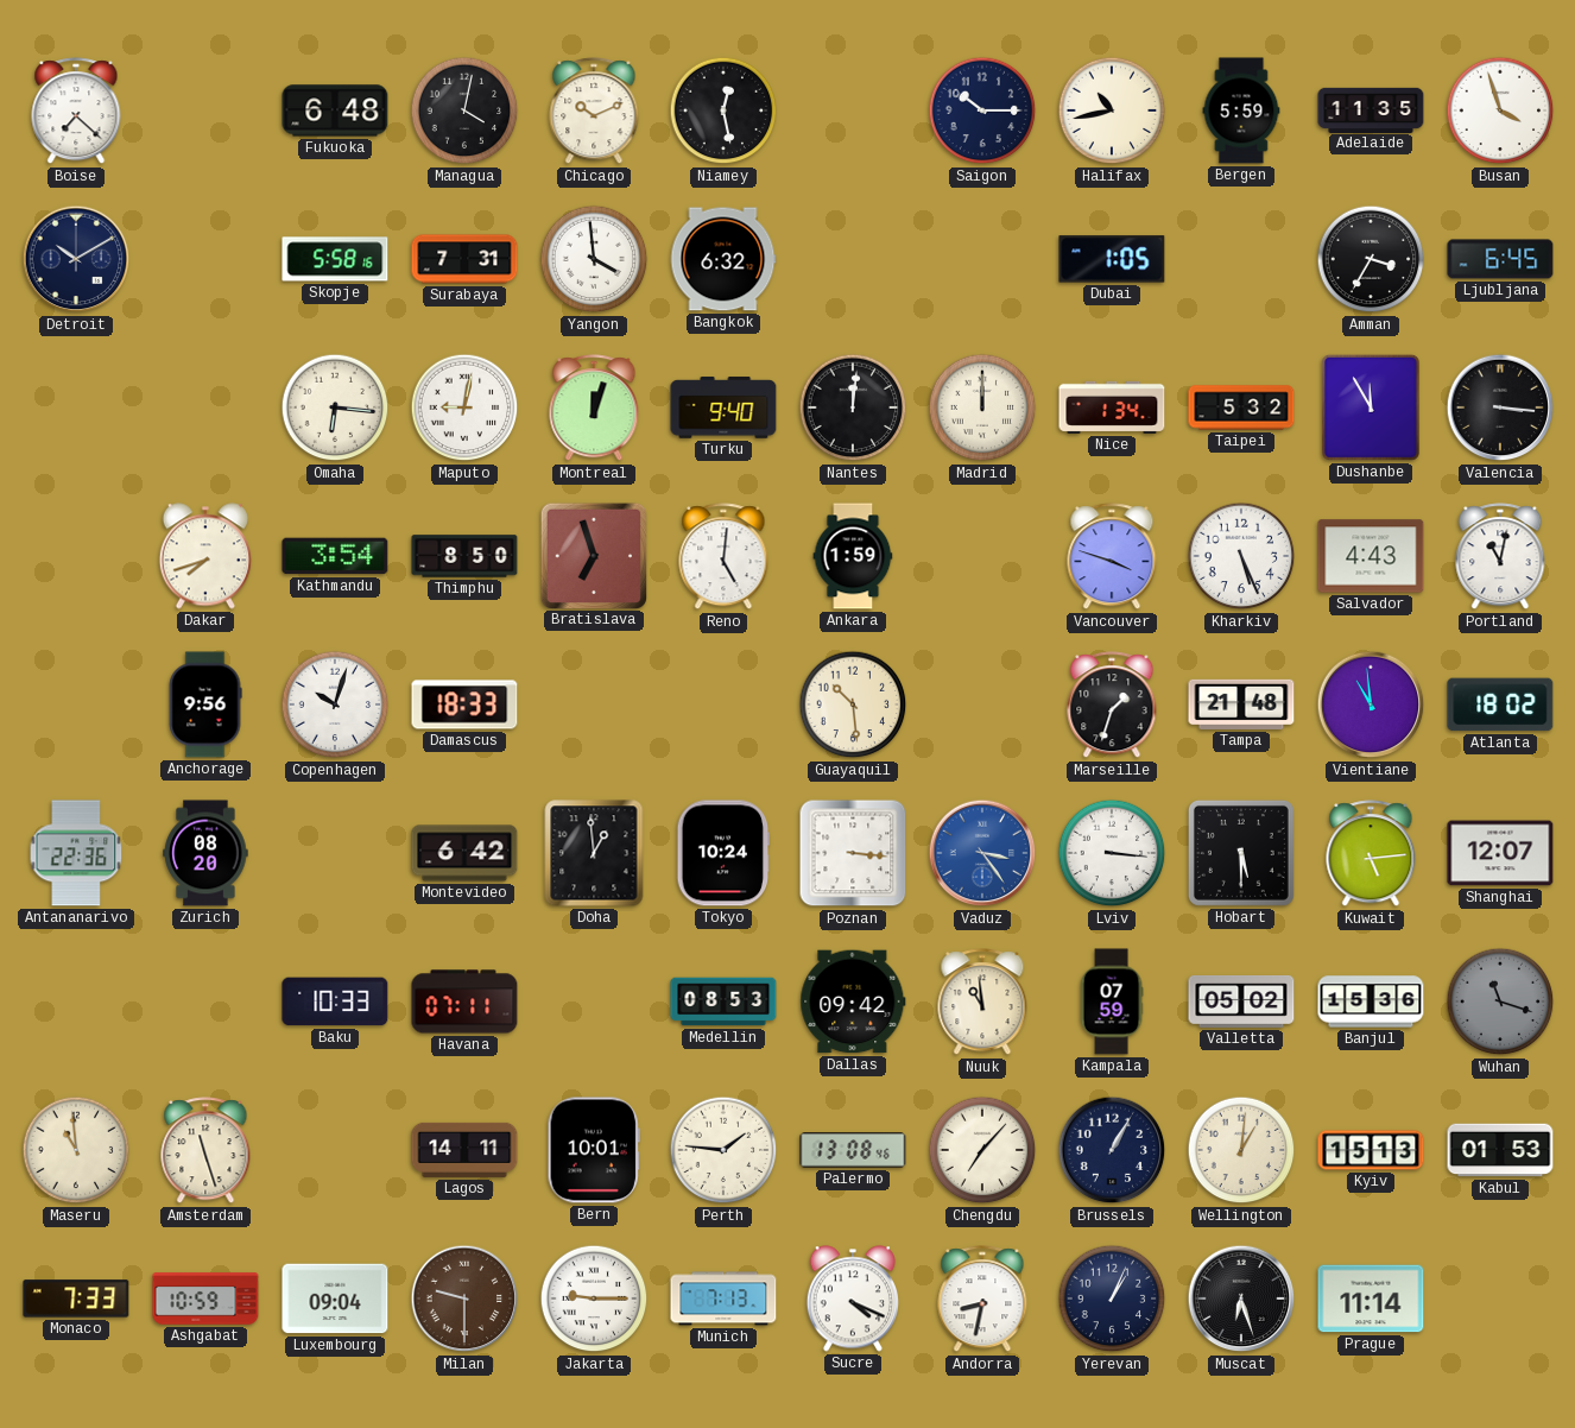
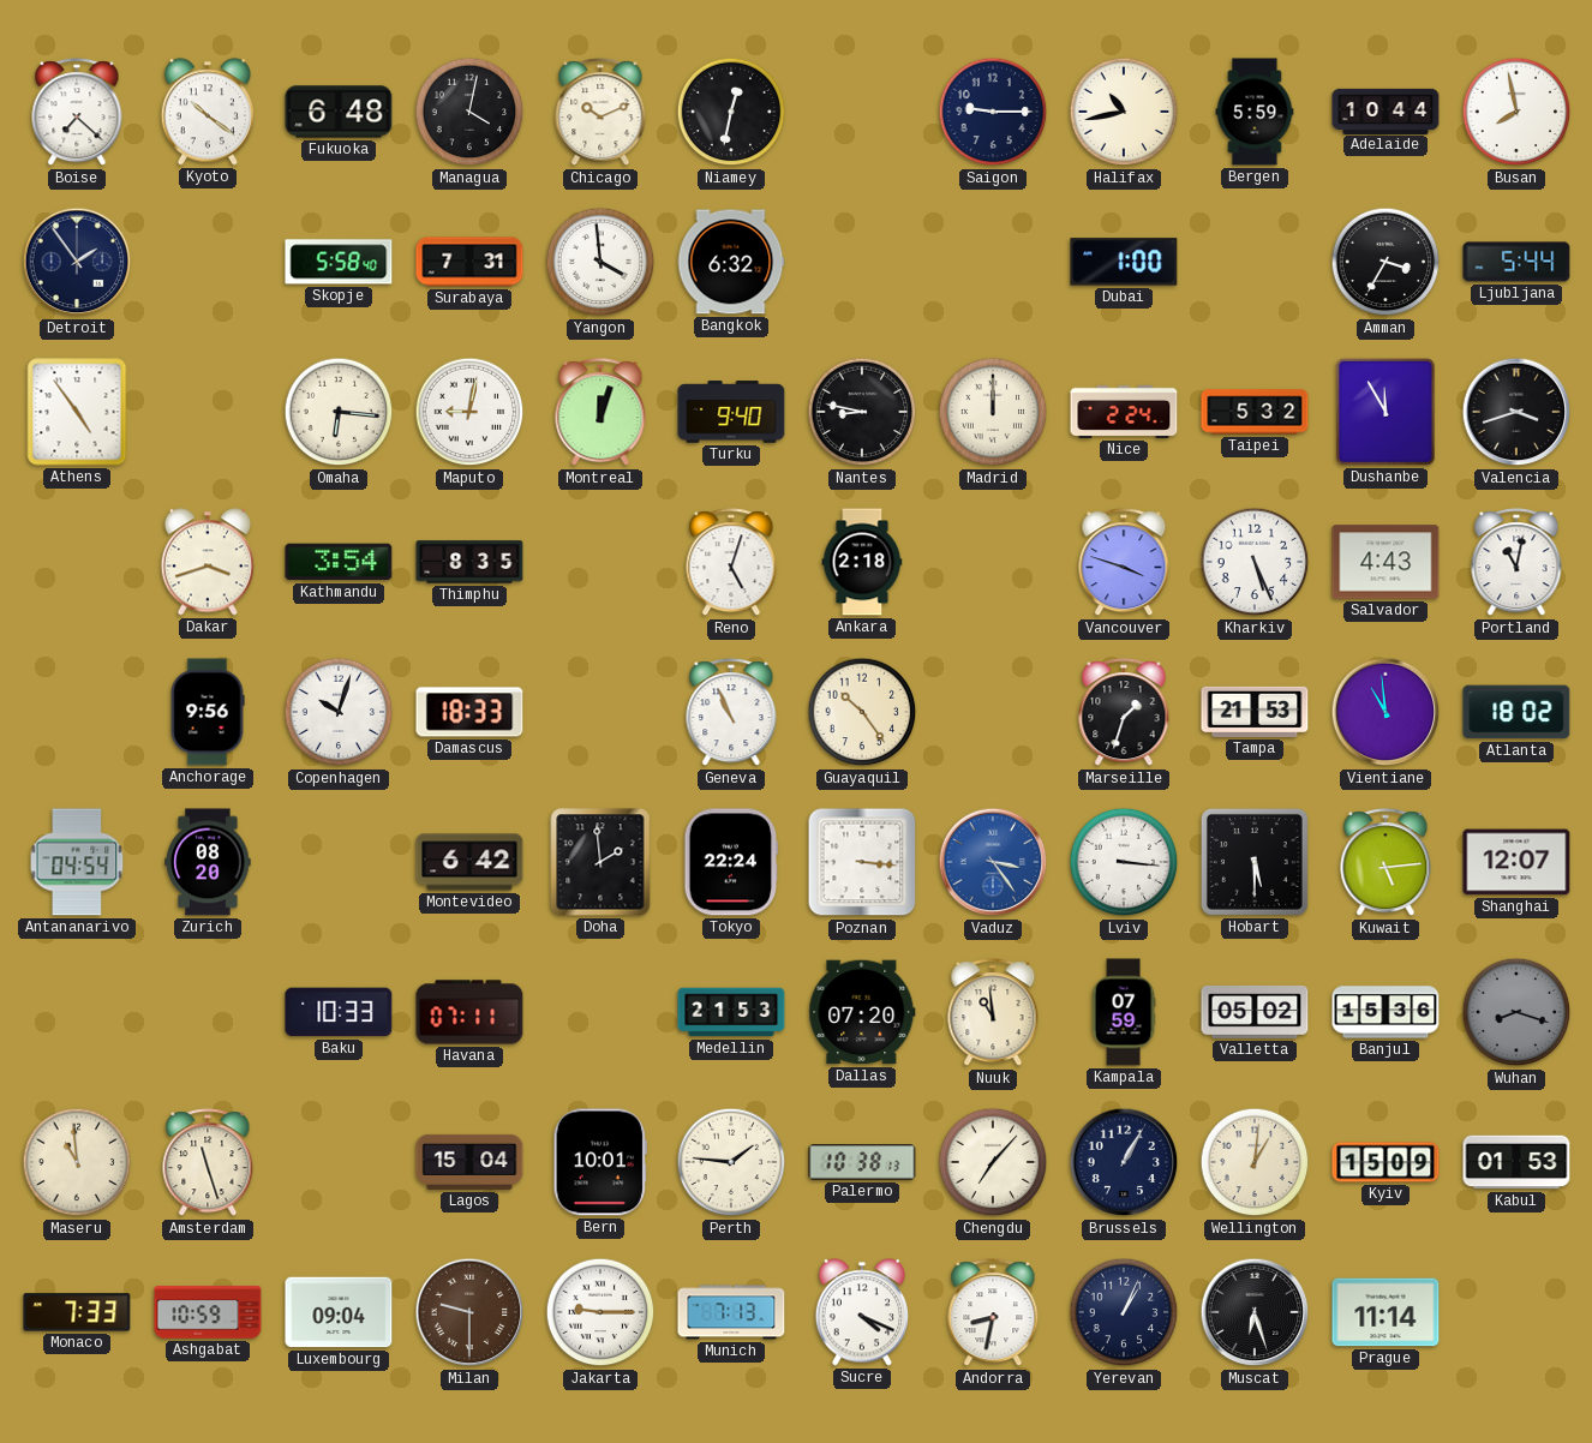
Kyoto: none -> 10:21
Niamey: 12:28 -> 12:32
Saigon: 10:15 -> 9:15
Adelaide: 11:35 -> 10:44
Busan: 3:57 -> 7:58
Detroit: 10:10 -> 1:54
Skopje: 5:58:16 -> 5:58:40
Dubai: 1:05 -> 1:00
Ljubljana: 6:45 -> 5:44
Athens: none -> 4:54
Nantes: 12:01 -> 8:47
Nice: 1:34 -> 2:24
Valencia: 3:16 -> 3:42
Dakar: 7:42 -> 3:42
Thimphu: 8:50 -> 8:35
Bratislava: 6:57 -> none
Reno: 5:01 -> 5:03
Ankara: 1:59 -> 2:18
Geneva: none -> 10:56
Guayaquil: 10:29 -> 10:24
Tampa: 21:48 -> 21:53
Antananarivo: 22:36 -> 04:54
Doha: 12:59 -> 1:59
Tokyo: 10:24 -> 22:24
Medellin: 08:53 -> 21:53
Dallas: 09:42 -> 07:20
Wuhan: 11:18 -> 8:18
Lagos: 14:11 -> 15:04
Palermo: 13:08 -> 10:38
Kyiv: 15:13 -> 15:09
